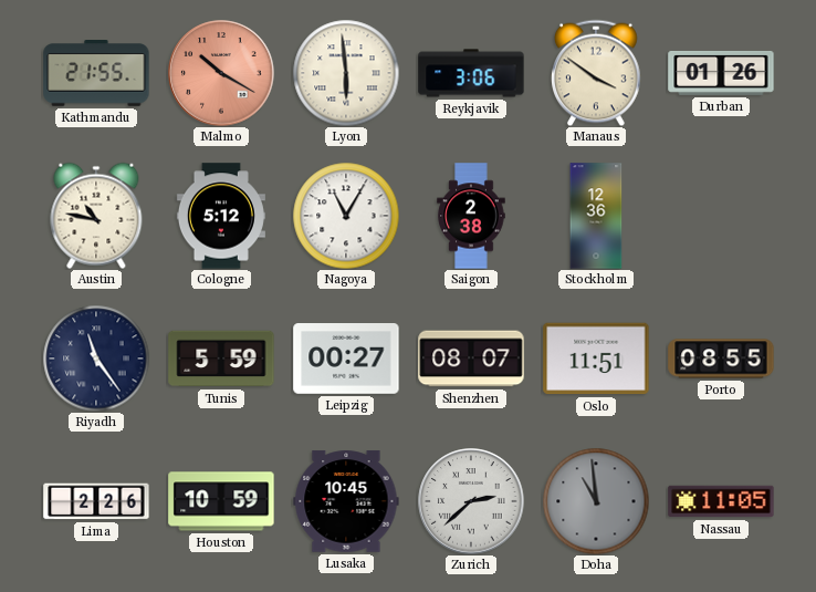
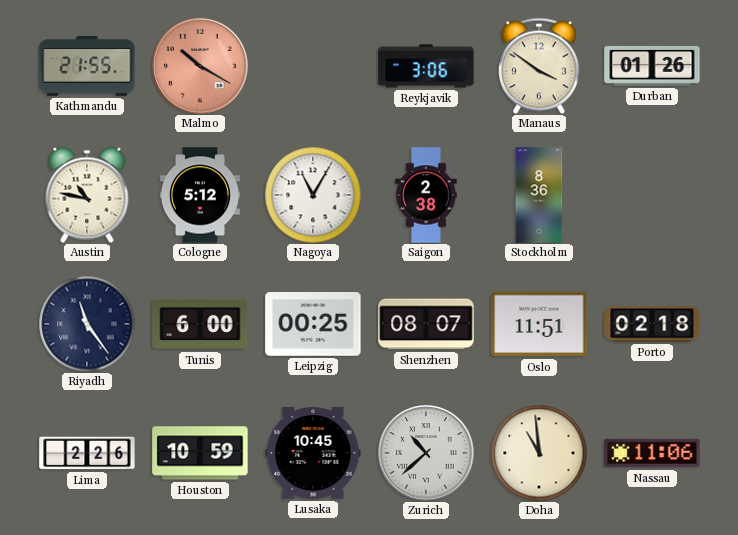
Lyon: 5:59 -> none
Stockholm: 12:36 -> 8:36
Tunis: 5:59 -> 6:00
Leipzig: 00:27 -> 00:25
Porto: 08:55 -> 02:18
Zurich: 2:38 -> 10:38
Doha dial: grey -> cream
Nassau: 11:05 -> 11:06
